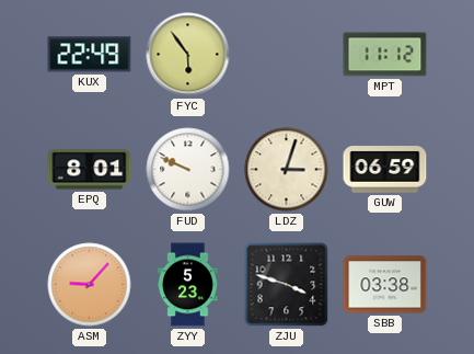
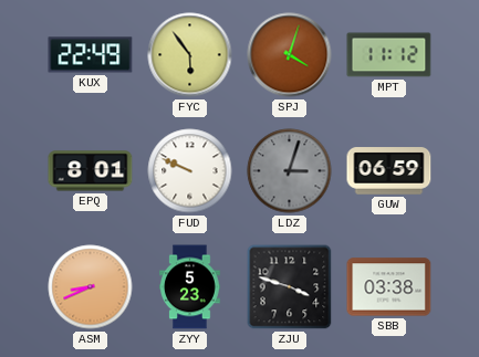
SPJ: none -> 4:03
LDZ dial: cream -> grey
ASM: 9:07 -> 8:41
